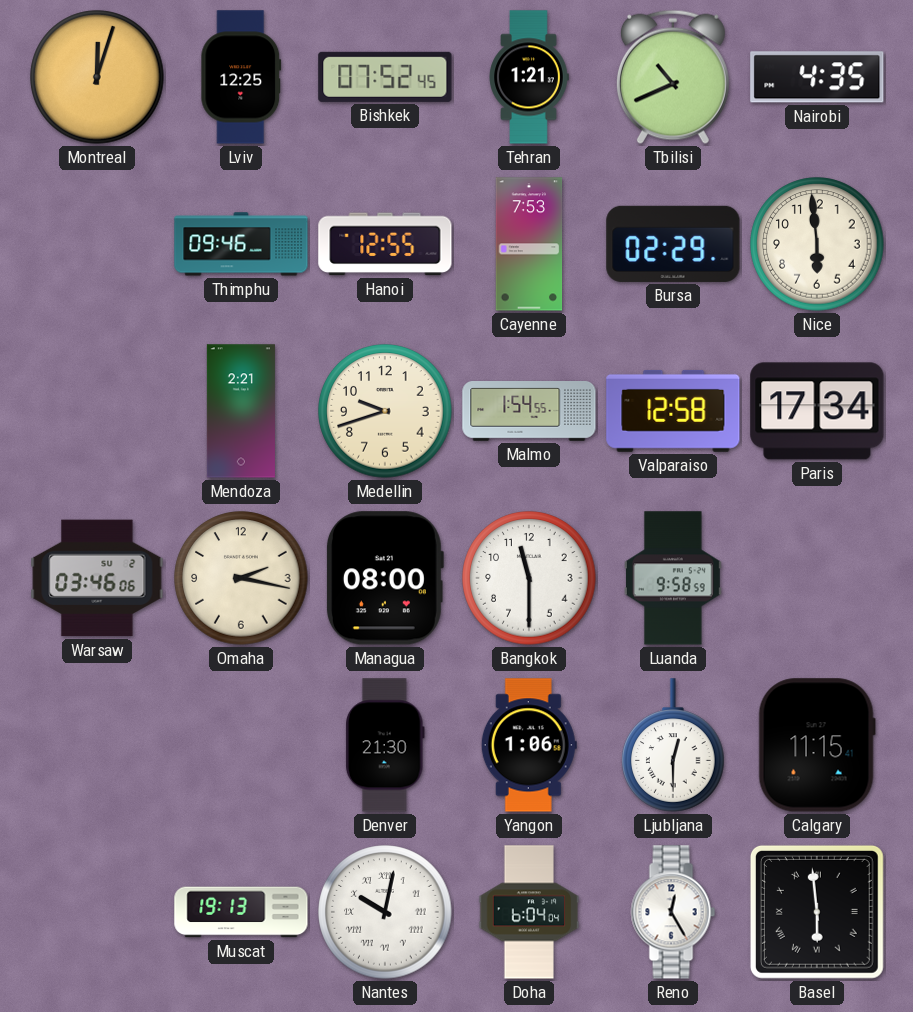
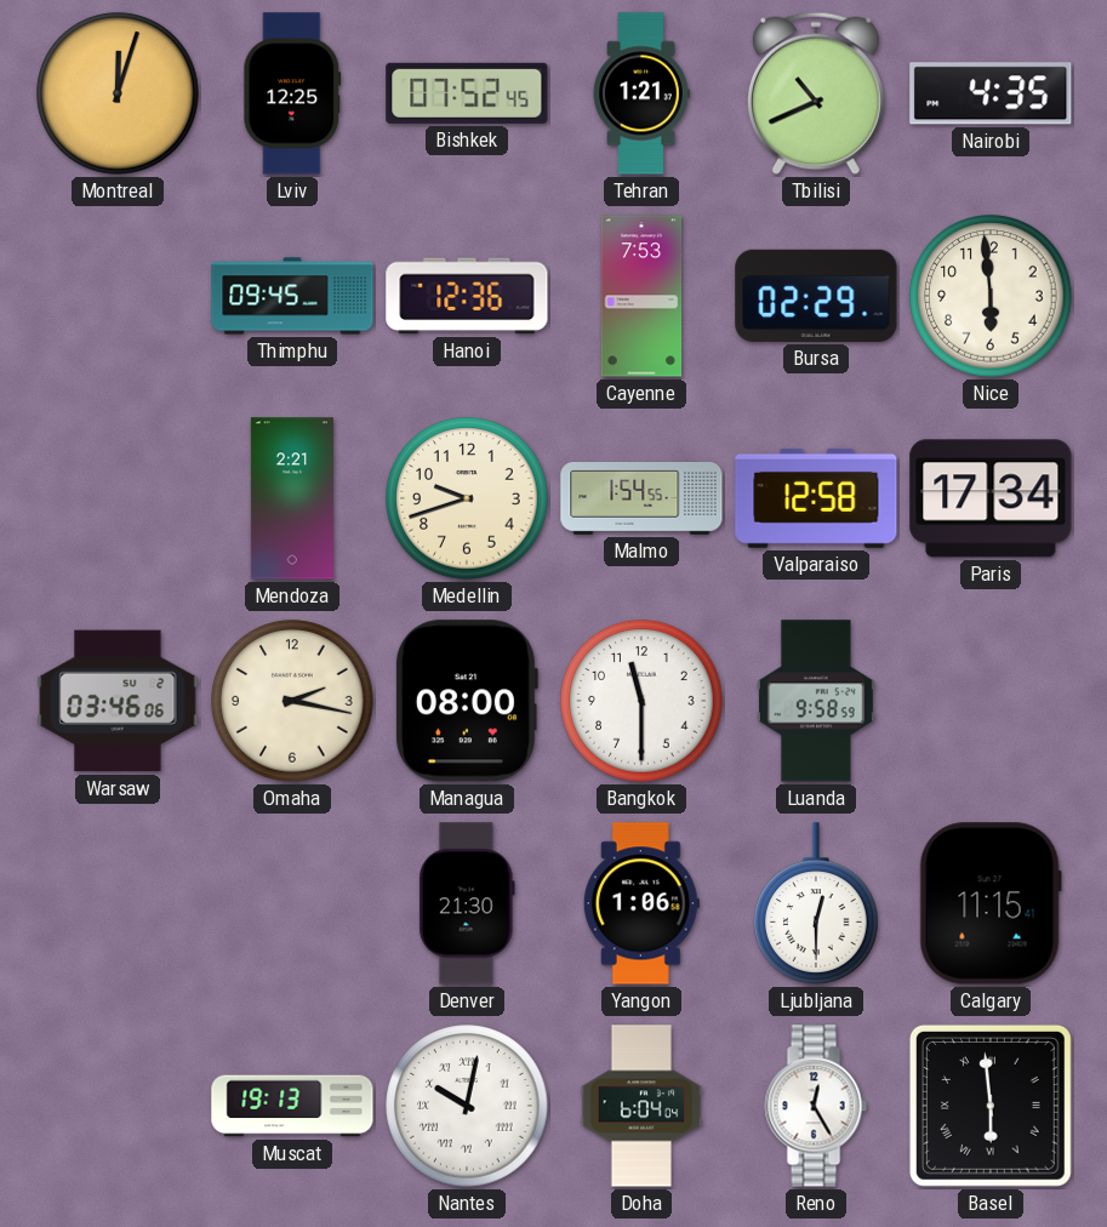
Thimphu: 09:46 -> 09:45
Hanoi: 12:55 -> 12:36
